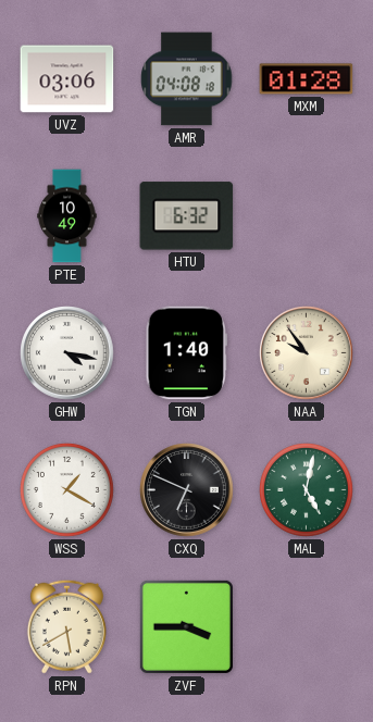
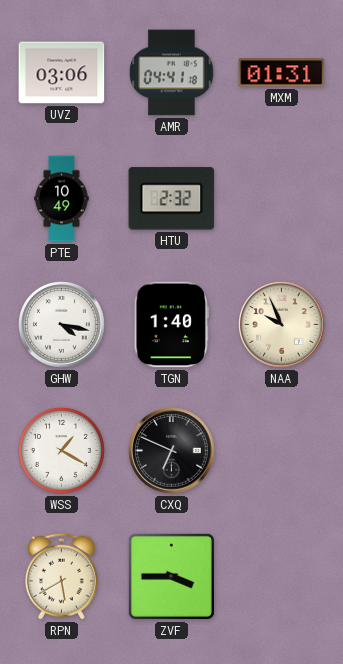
AMR: 04:08 -> 04:41
MXM: 01:28 -> 01:31
HTU: 6:32 -> 2:32
NAA: 9:54 -> 9:56
MAL: 5:02 -> none
